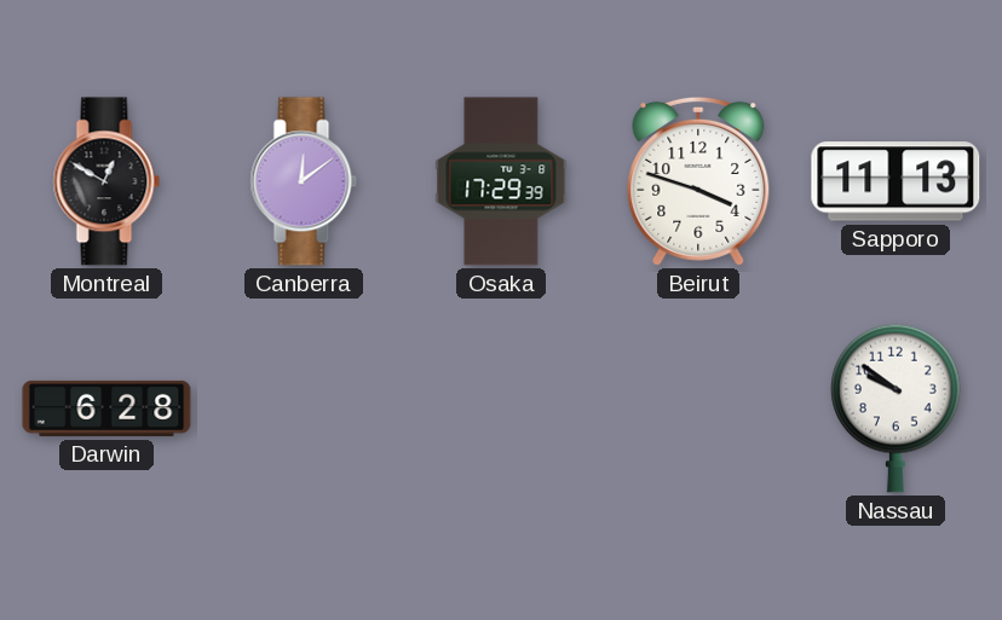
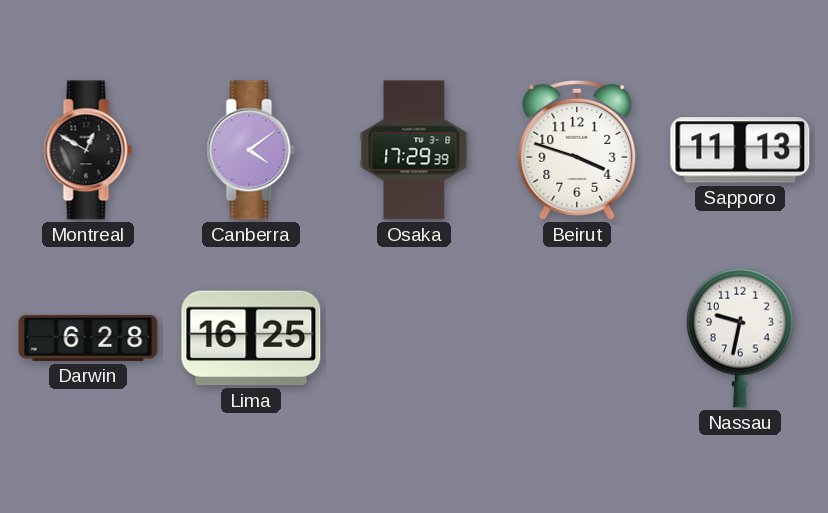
Canberra: 12:09 -> 4:09
Lima: none -> 16:25
Nassau: 9:51 -> 9:32
